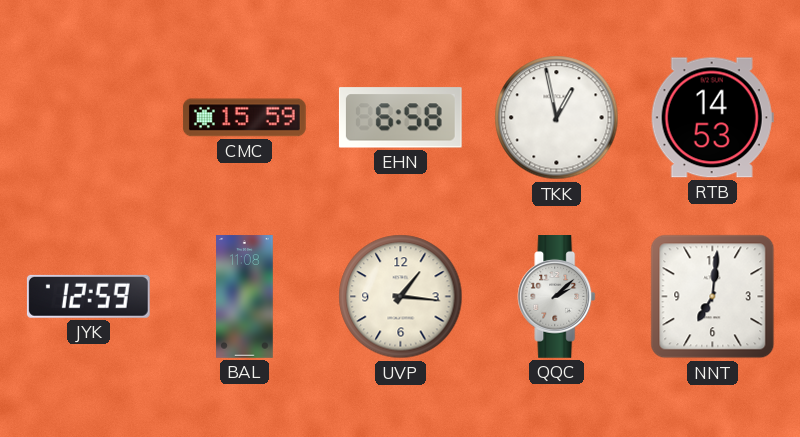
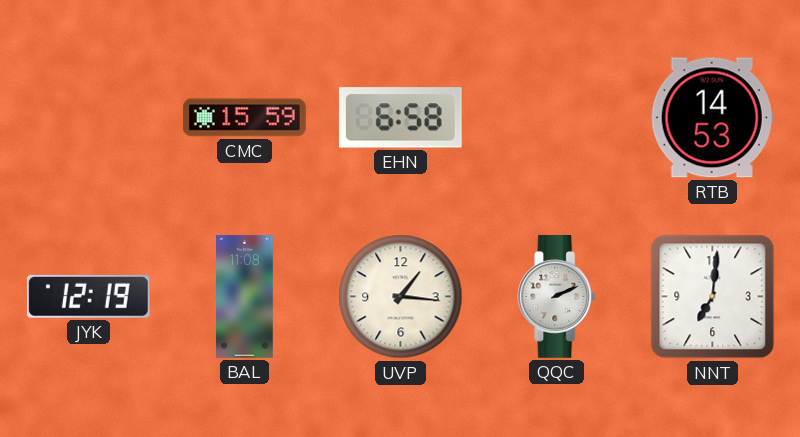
TKK: 12:58 -> none
JYK: 12:59 -> 12:19
QQC: 2:08 -> 2:11
